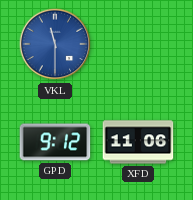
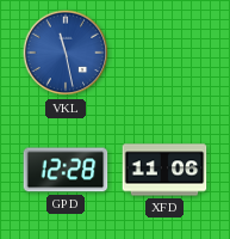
VKL: 11:30 -> 11:28
GPD: 9:12 -> 12:28
